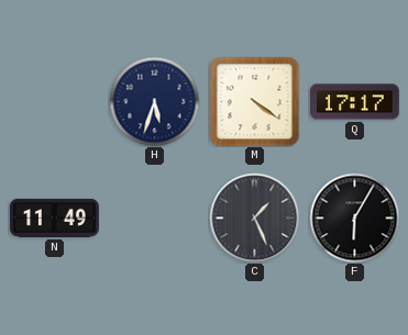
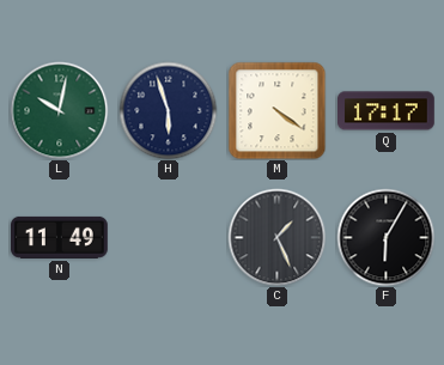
L: none -> 10:02
H: 5:33 -> 5:57
